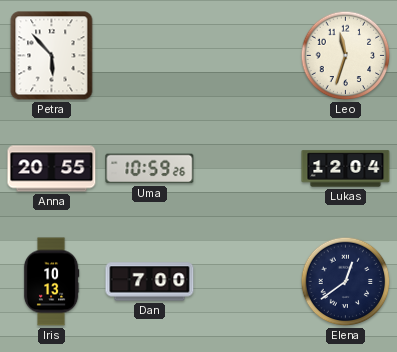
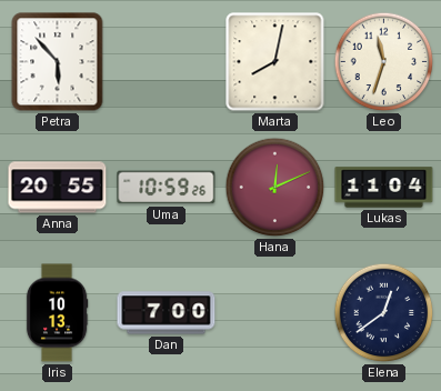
Marta: none -> 8:02
Hana: none -> 12:11
Lukas: 12:04 -> 11:04
